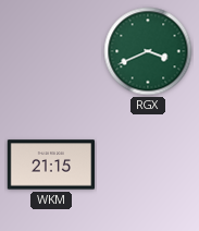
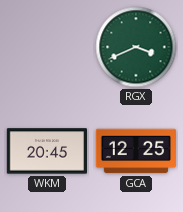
WKM: 21:15 -> 20:45
GCA: none -> 12:25
